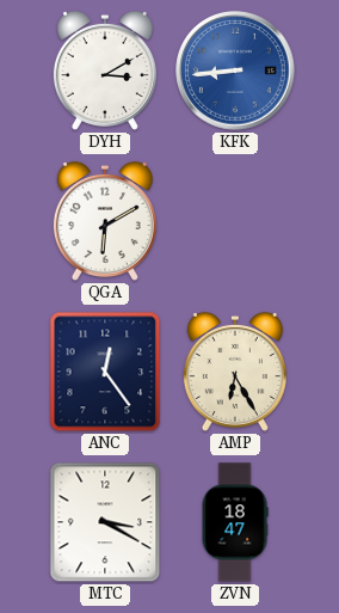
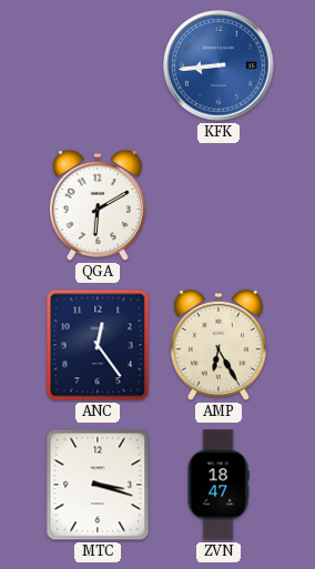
DYH: 3:10 -> none
MTC: 3:20 -> 3:18
